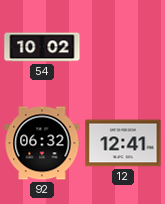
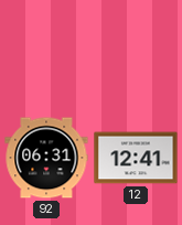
54: 10:02 -> none
92: 06:32 -> 06:31
